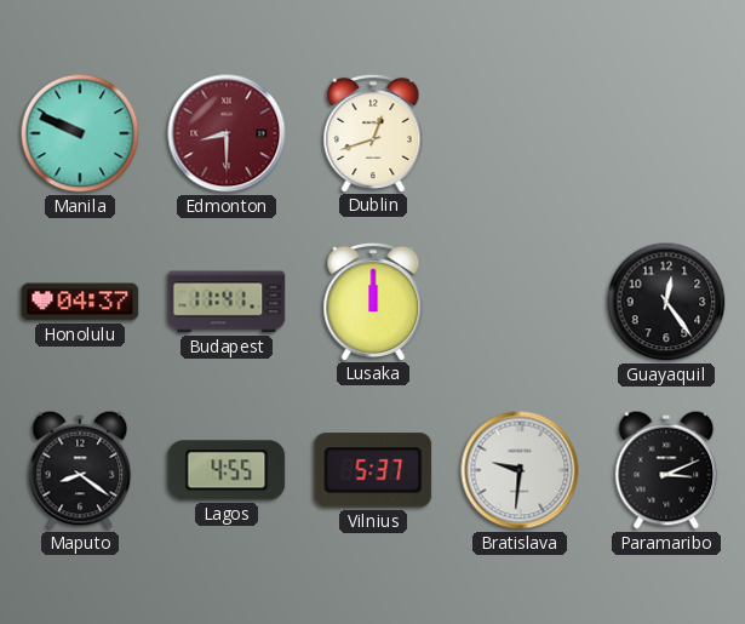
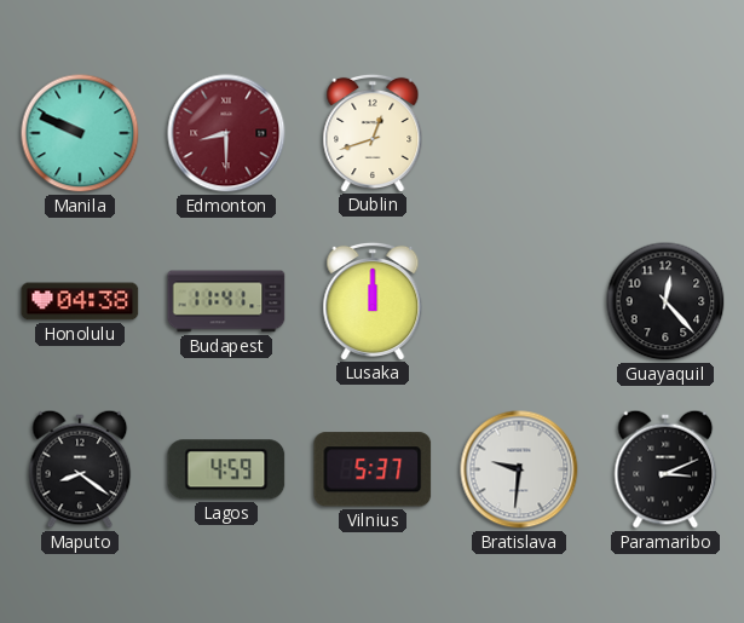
Honolulu: 04:37 -> 04:38
Guayaquil: 12:24 -> 12:23
Lagos: 4:55 -> 4:59
